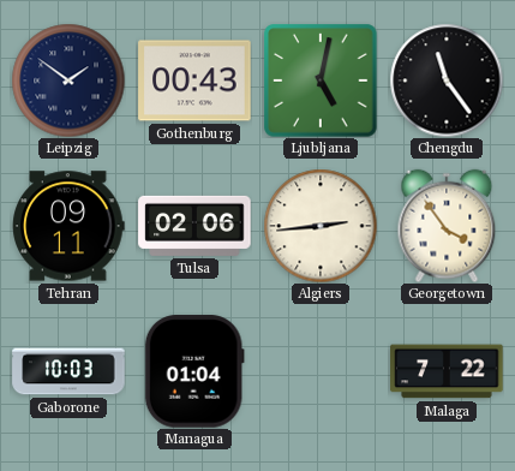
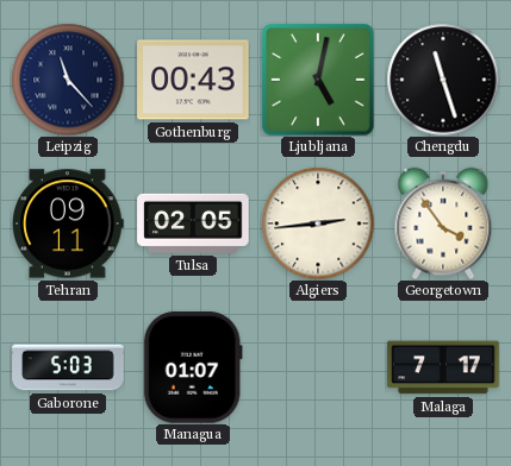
Leipzig: 1:51 -> 11:23
Chengdu: 11:24 -> 11:27
Tulsa: 02:06 -> 02:05
Gaborone: 10:03 -> 5:03
Managua: 01:04 -> 01:07
Malaga: 7:22 -> 7:17
